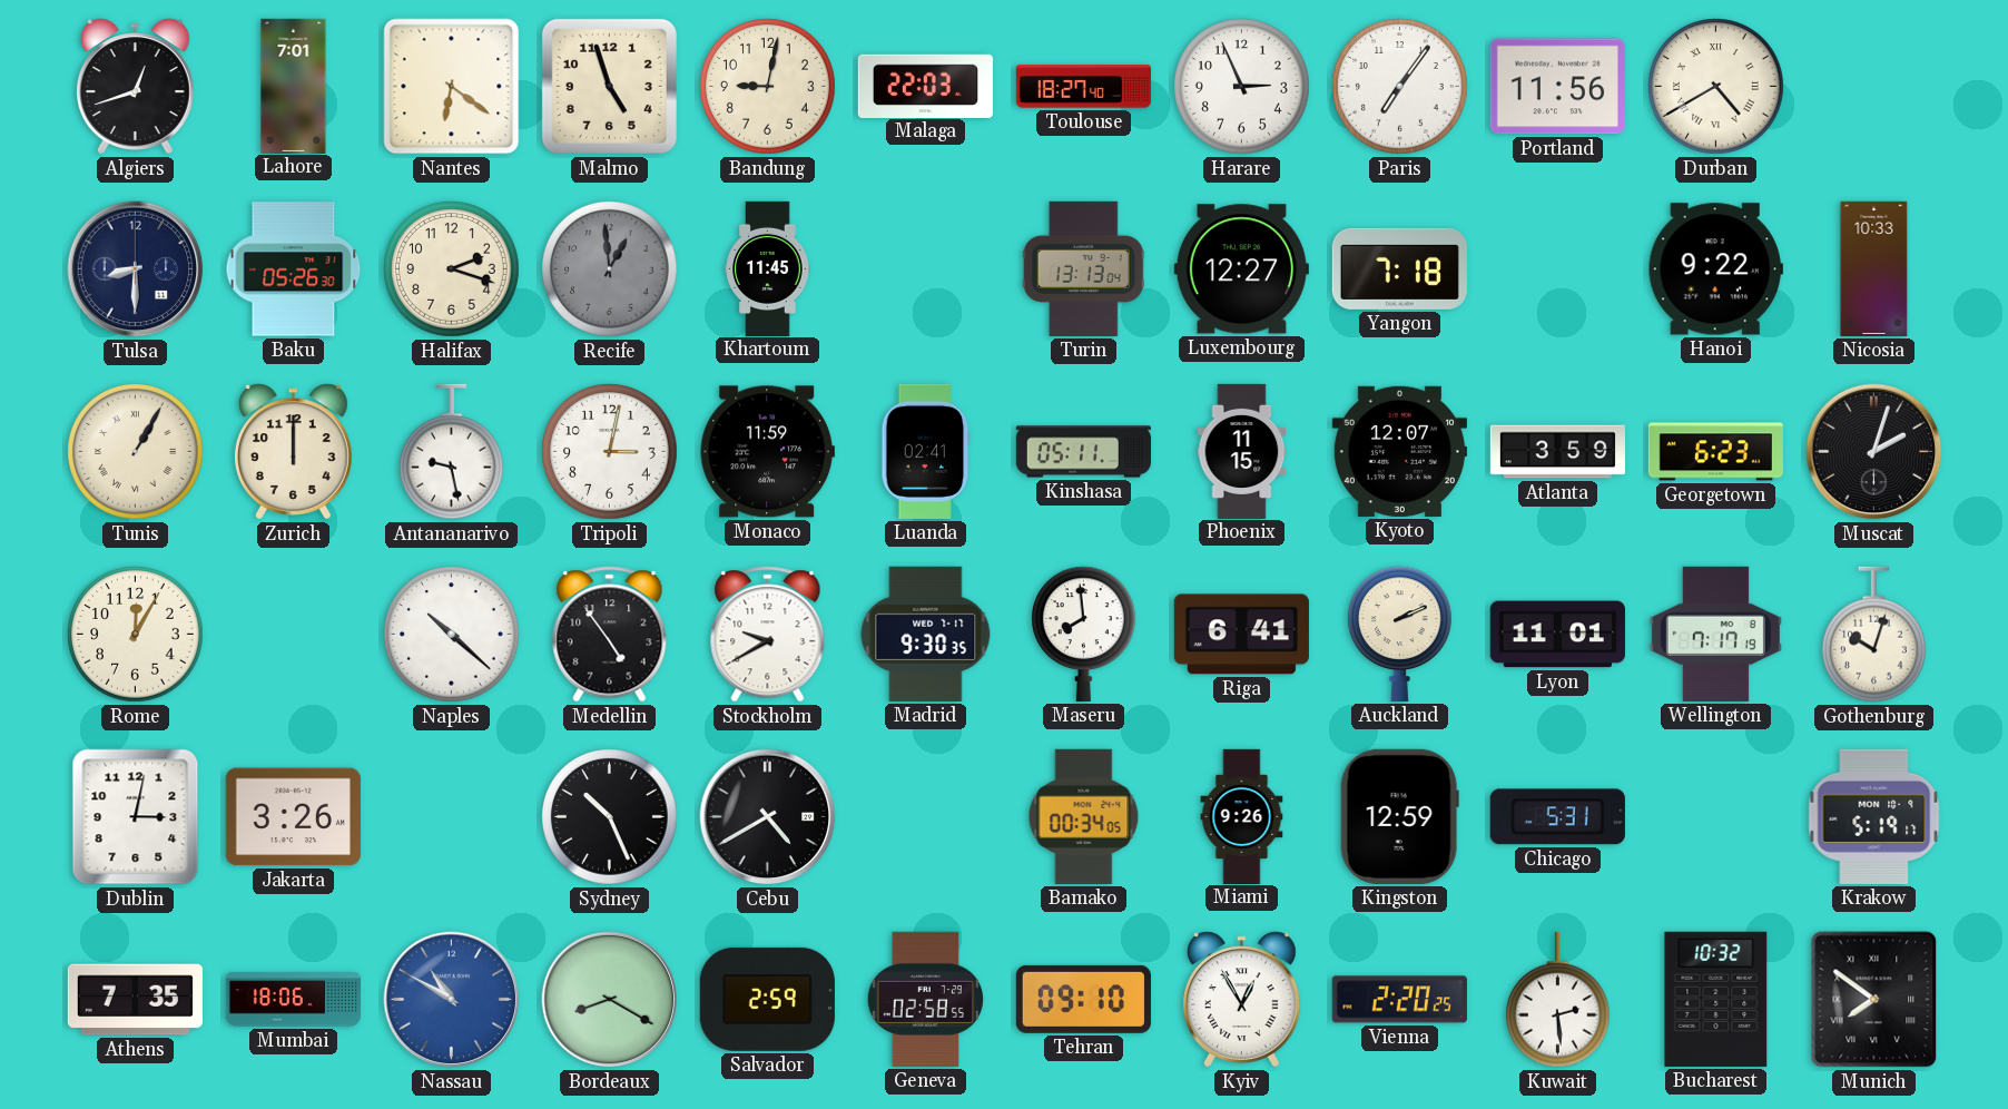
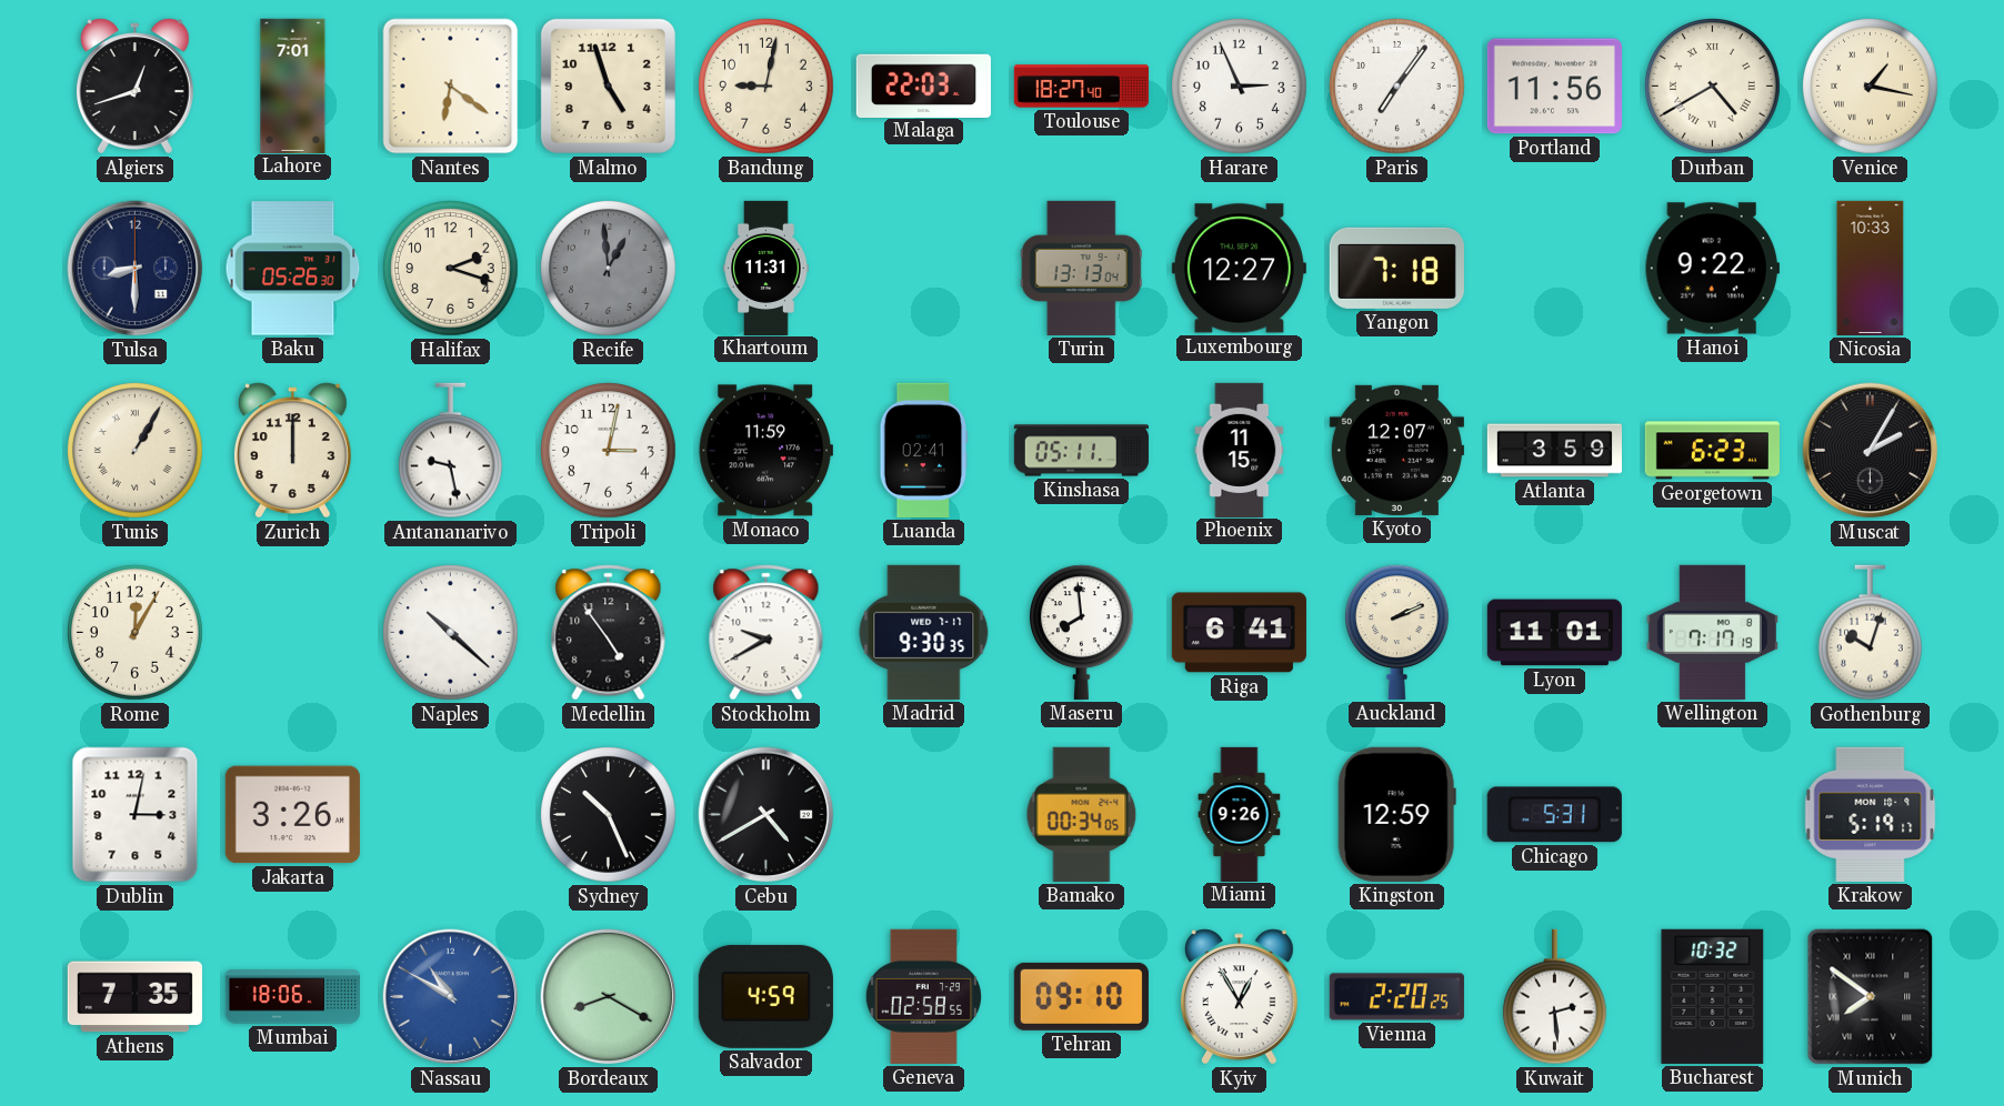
Venice: none -> 1:17
Khartoum: 11:45 -> 11:31
Muscat: 2:03 -> 2:05
Salvador: 2:59 -> 4:59
